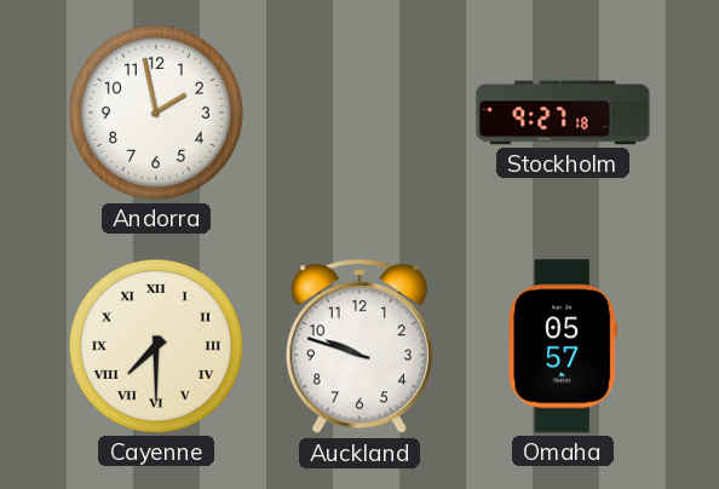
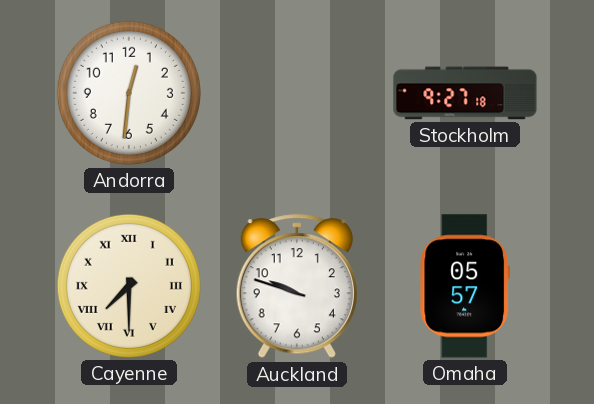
Andorra: 1:58 -> 12:31
